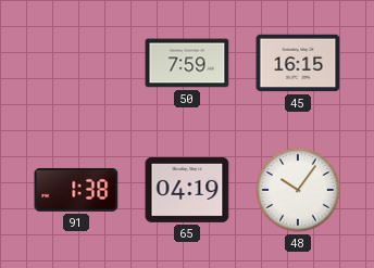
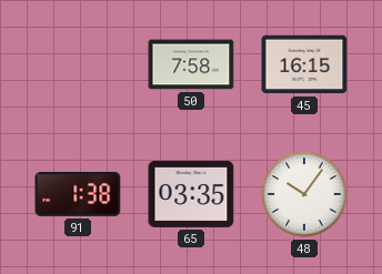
50: 7:59 -> 7:58
65: 04:19 -> 03:35
